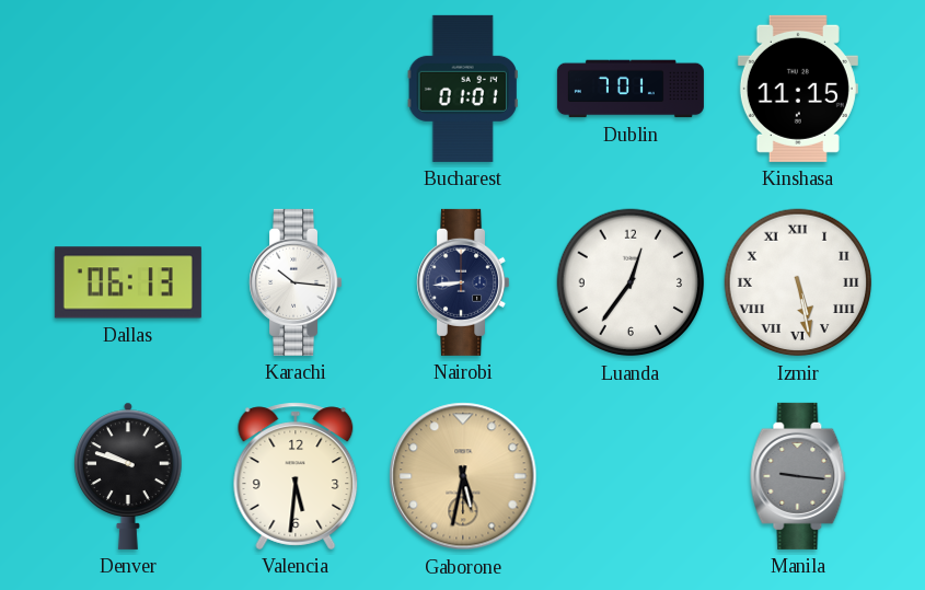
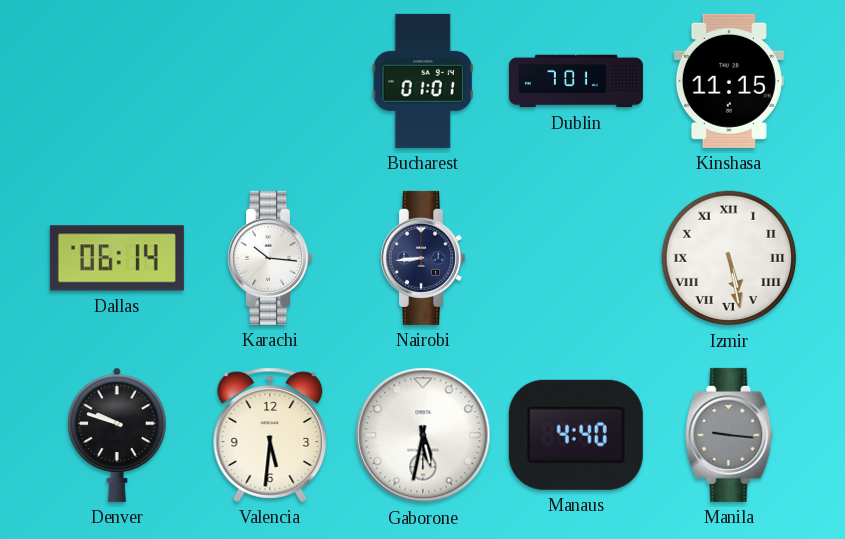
Dallas: 06:13 -> 06:14
Luanda: 12:36 -> none
Gaborone dial: champagne -> white
Manaus: none -> 4:40
